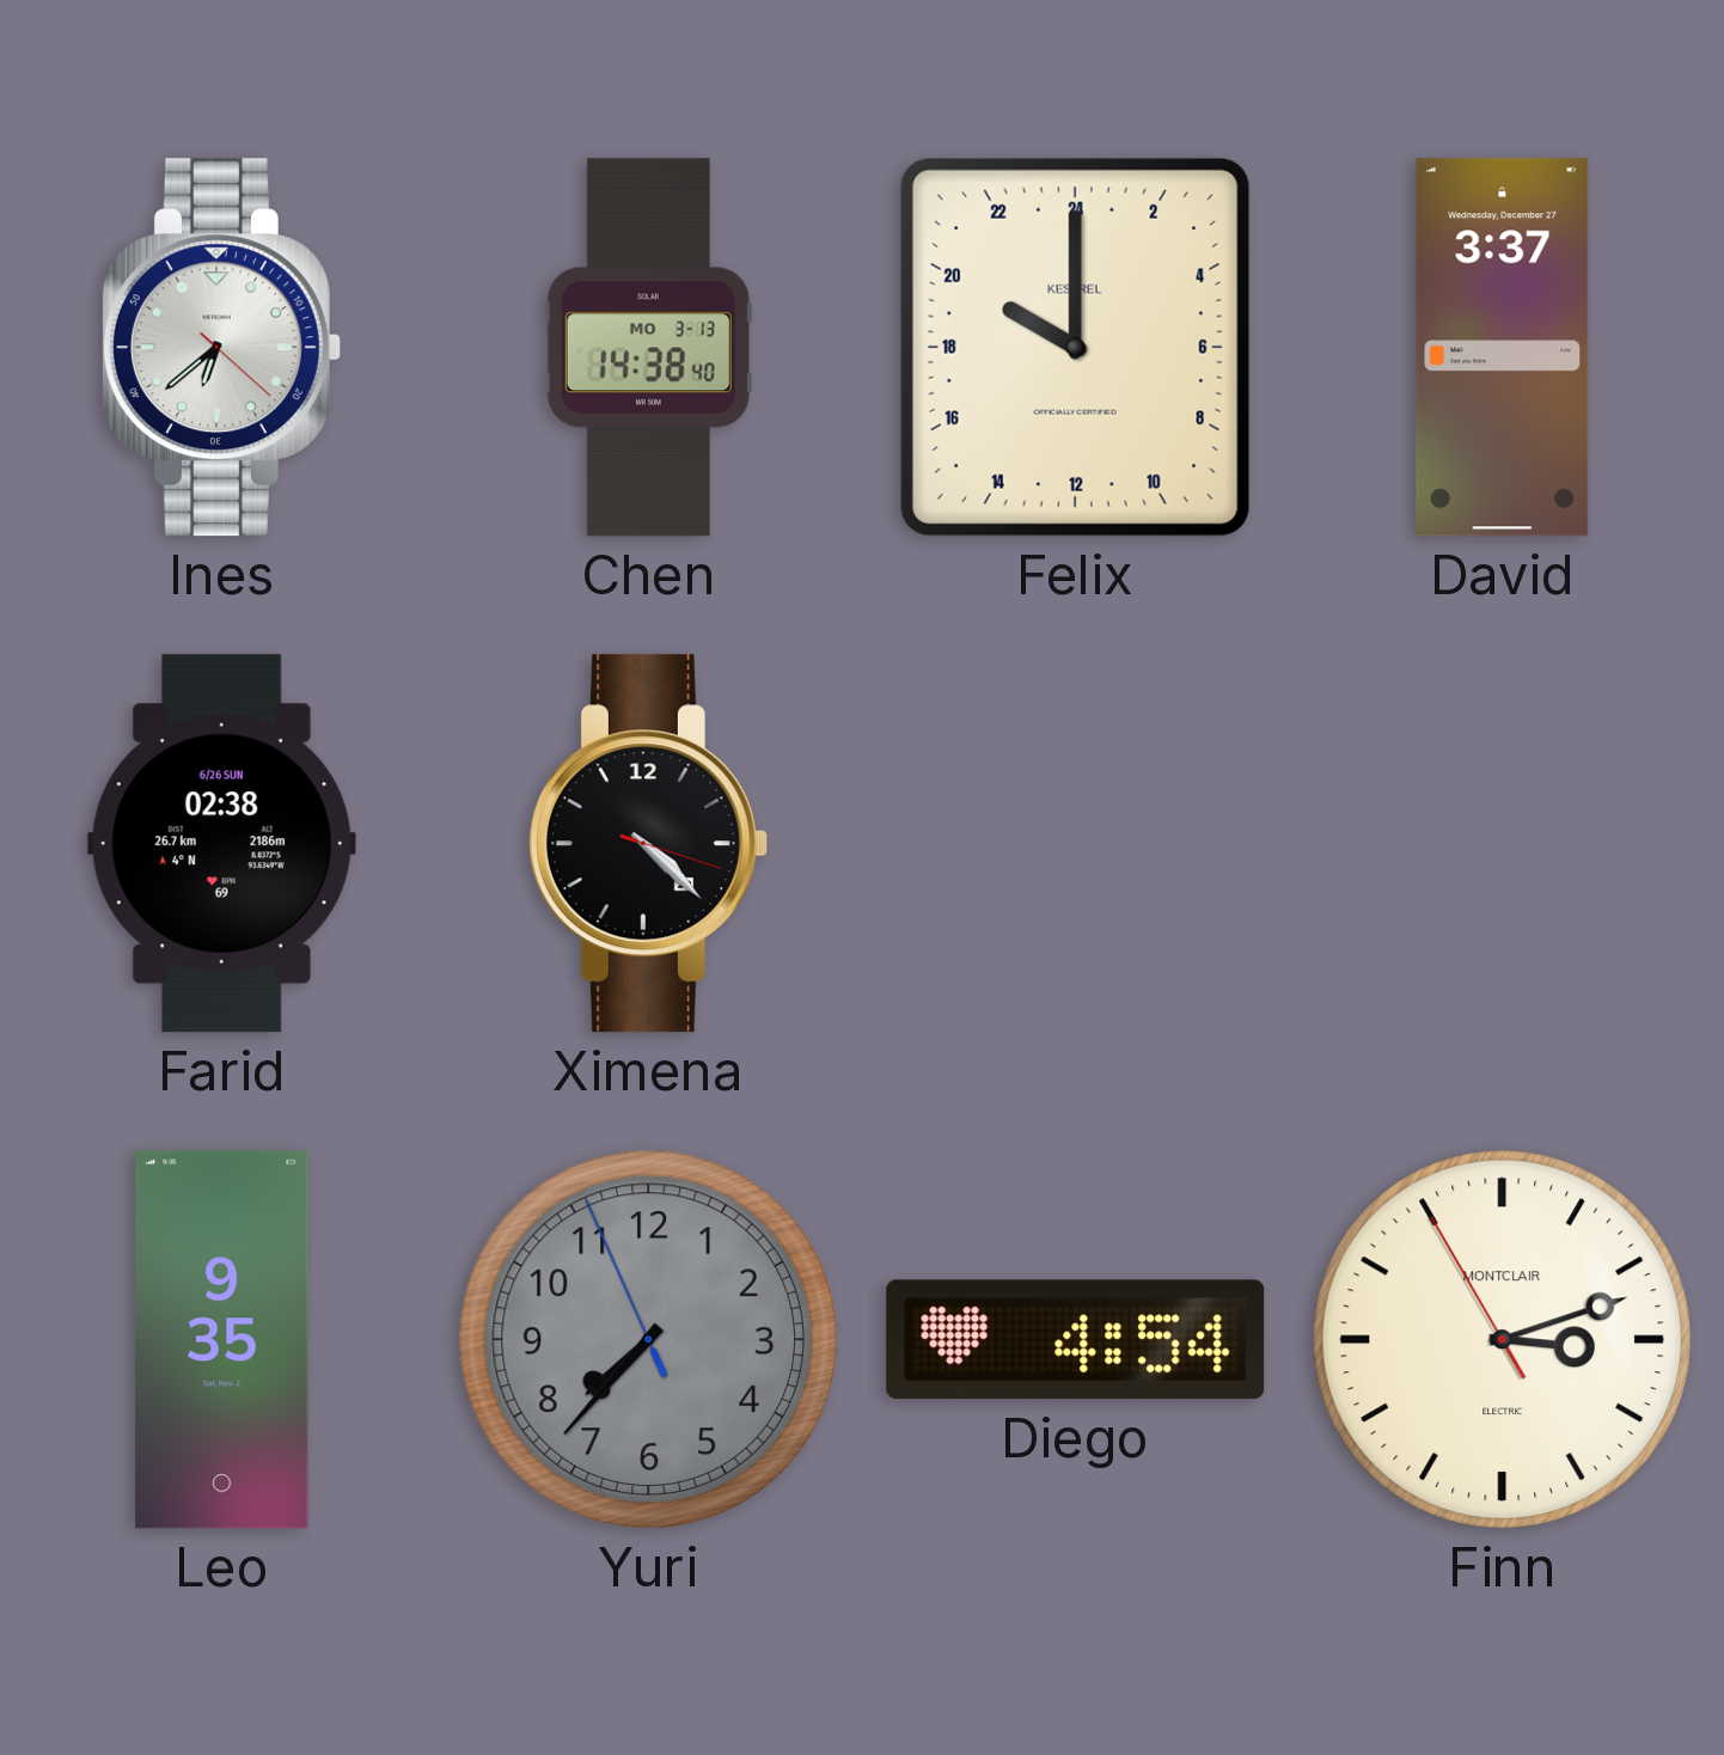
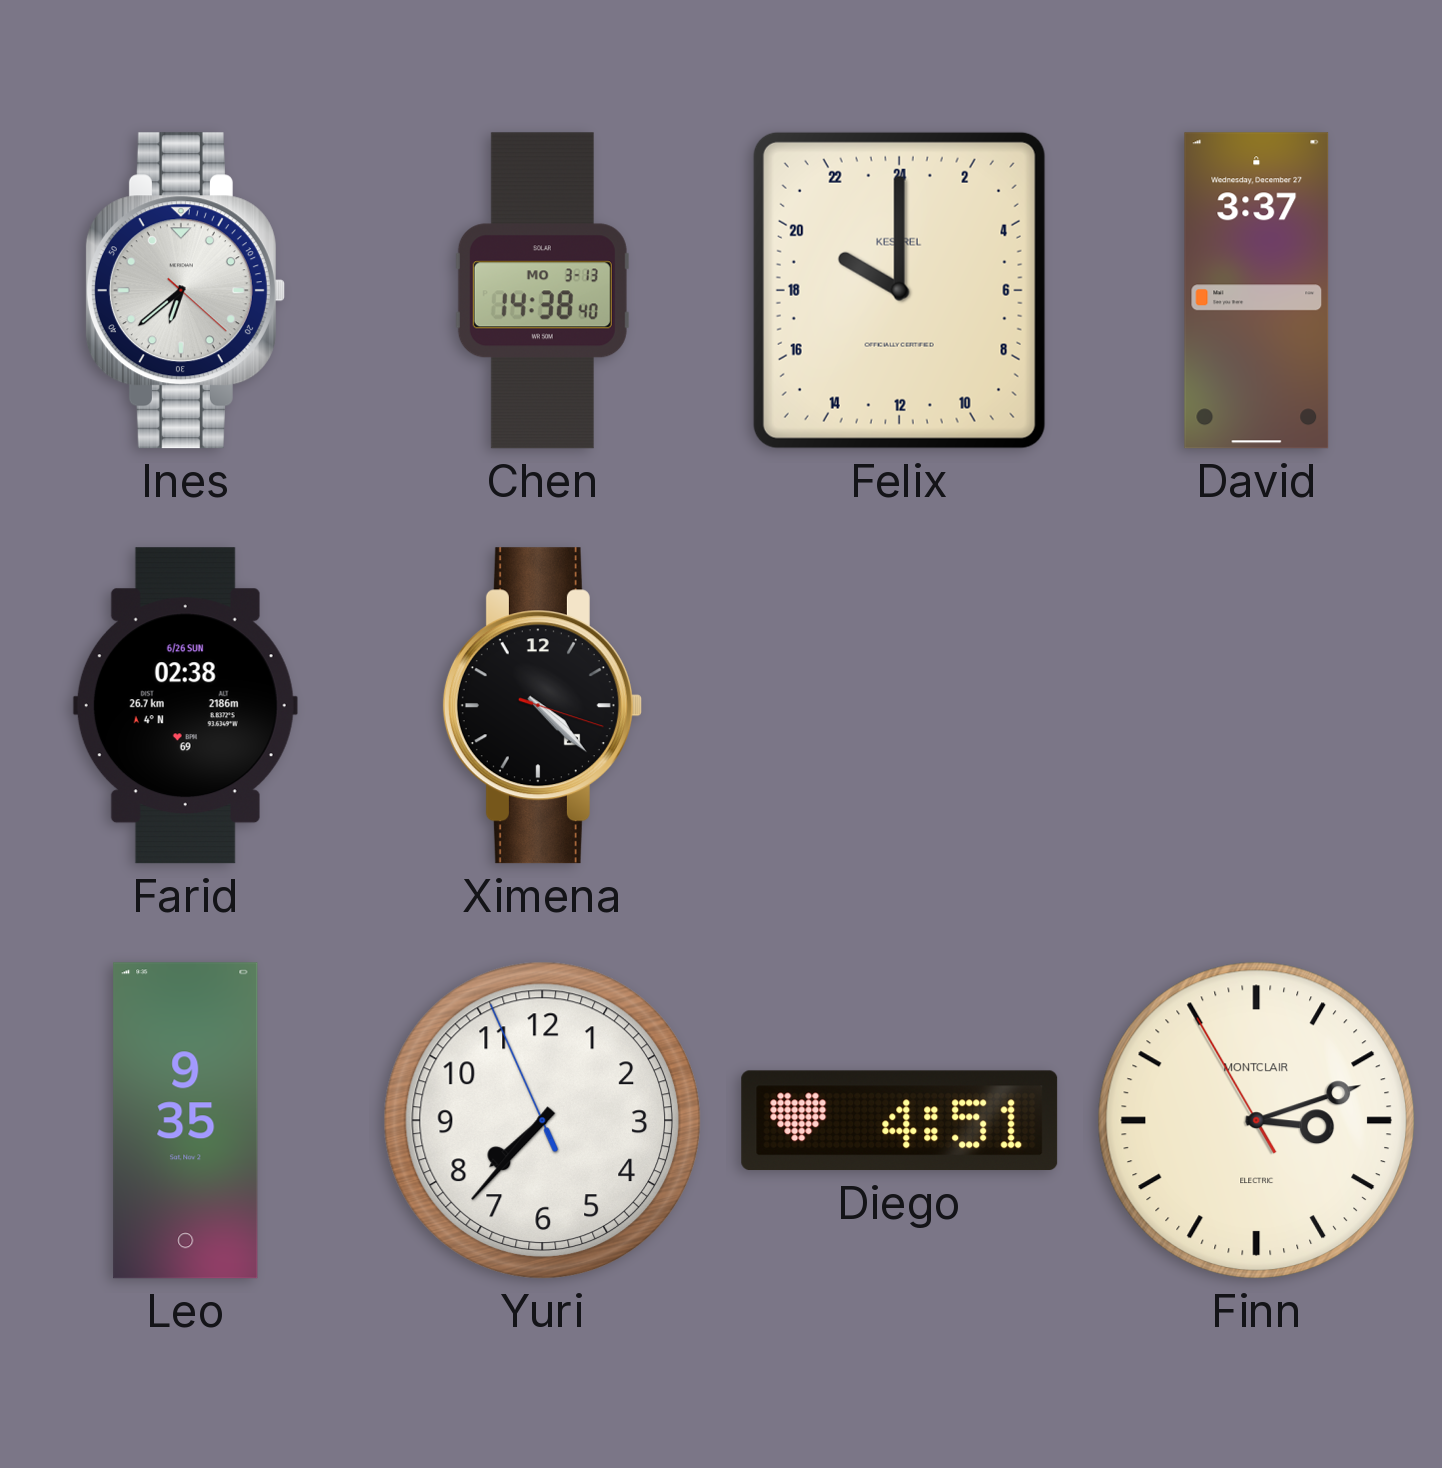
Yuri dial: grey -> white
Diego: 4:54 -> 4:51
